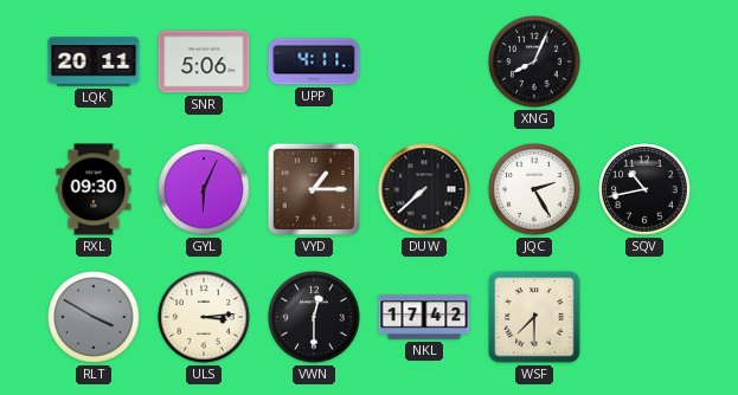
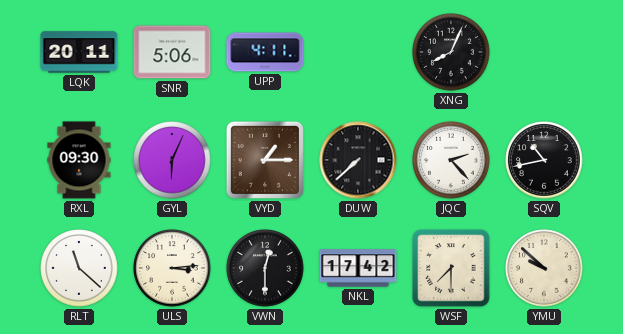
JQC: 2:25 -> 2:23
RLT: 3:50 -> 11:22
RLT dial: grey -> white
YMU: none -> 9:52
